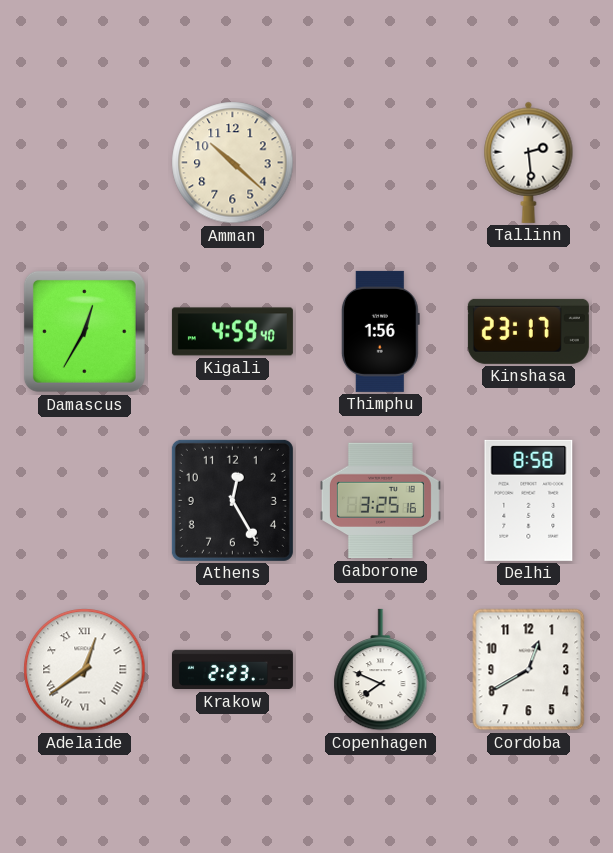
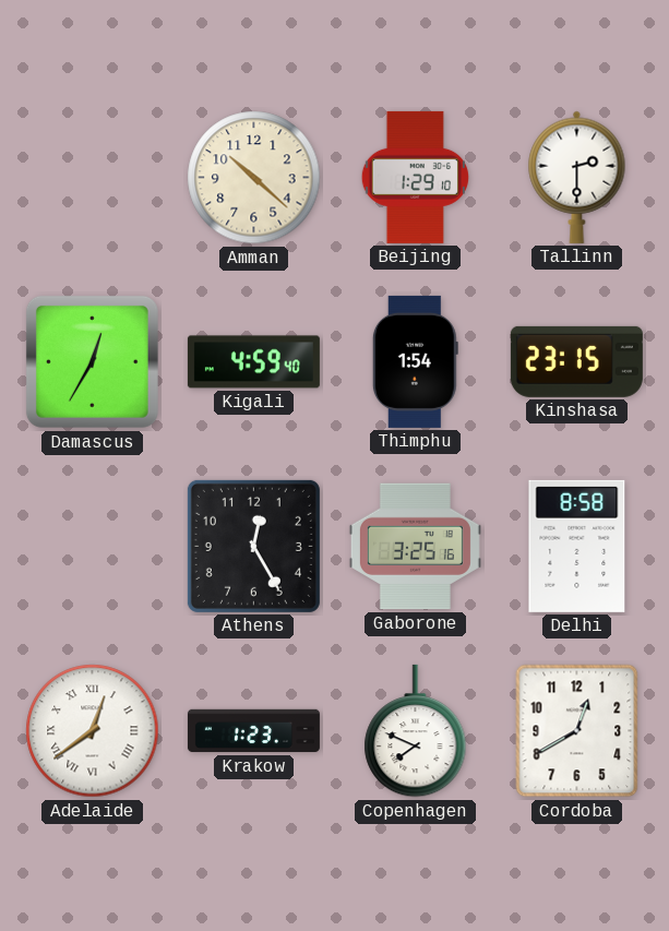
Beijing: none -> 1:29
Tallinn: 2:29 -> 2:30
Thimphu: 1:56 -> 1:54
Kinshasa: 23:17 -> 23:15
Krakow: 2:23 -> 1:23
